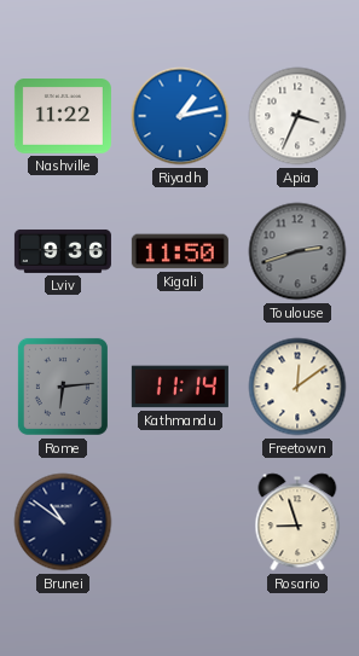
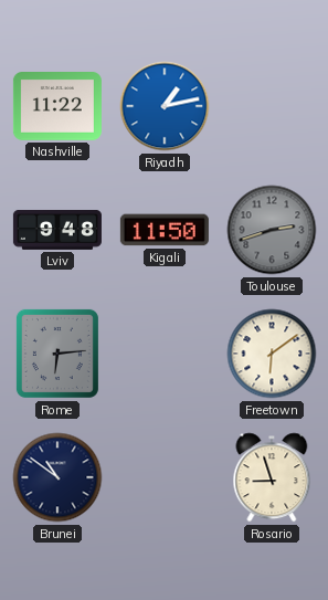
Apia: 3:34 -> none
Lviv: 9:36 -> 9:48
Kathmandu: 11:14 -> none
Freetown: 12:09 -> 6:09
